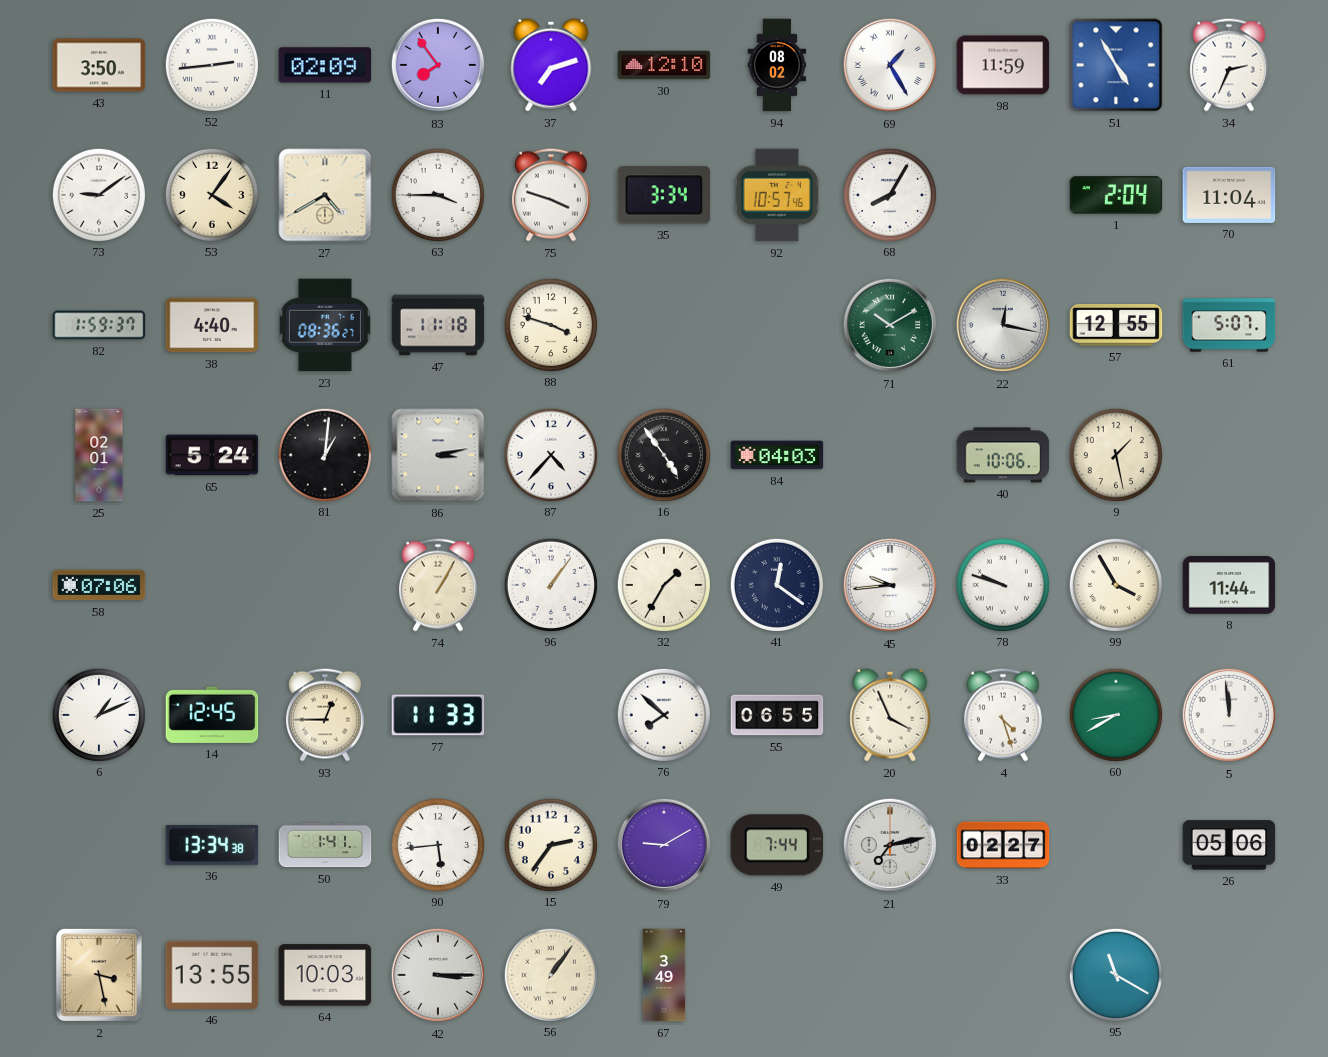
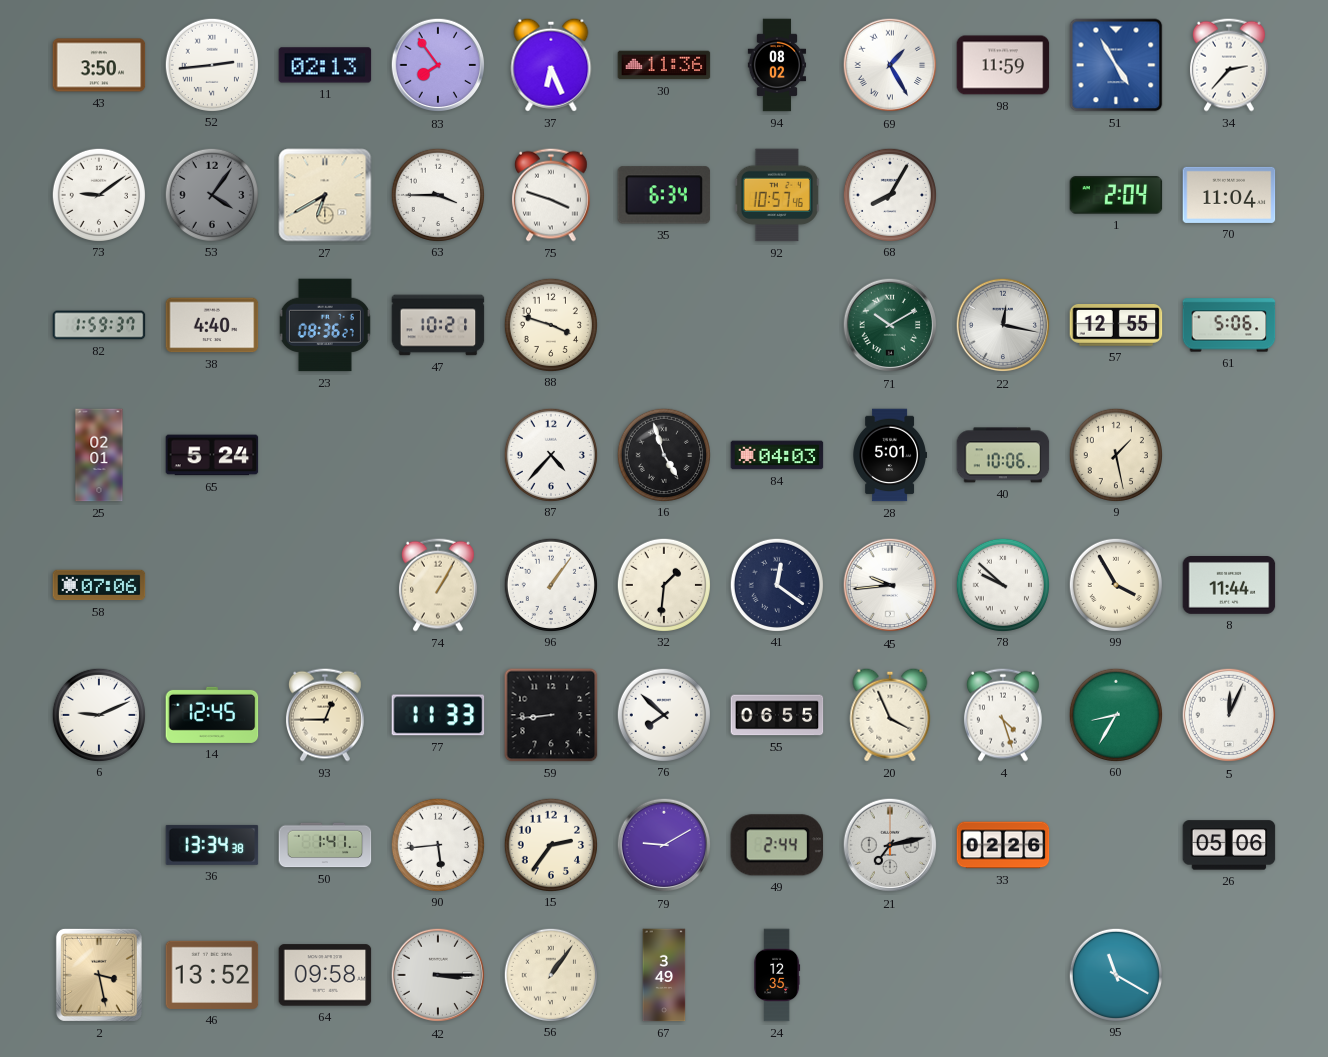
11: 02:09 -> 02:13
37: 7:12 -> 6:26
30: 12:10 -> 11:36
34: 2:34 -> 2:37
53 dial: cream -> grey
27: 4:40 -> 6:40
35: 3:34 -> 6:34
47: 11:18 -> 10:21
61: 5:07 -> 5:06
81: 1:01 -> none
86: 3:13 -> none
16: 4:54 -> 4:57
28: none -> 5:01
32: 1:35 -> 1:31
78: 9:48 -> 9:52
6: 1:11 -> 9:11
59: none -> 8:44
60: 8:40 -> 8:35
5: 11:59 -> 12:04
49: 7:44 -> 2:44
33: 02:27 -> 02:26
46: 13:55 -> 13:52
64: 10:03 -> 09:58
24: none -> 12:35
